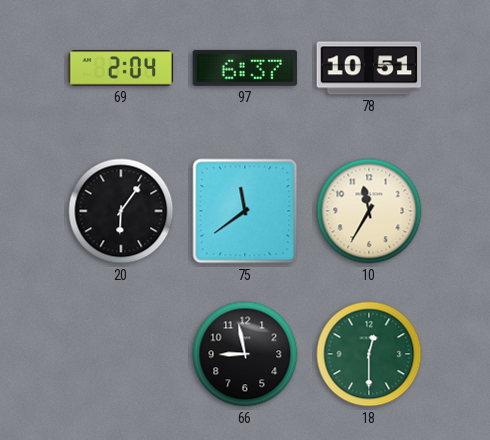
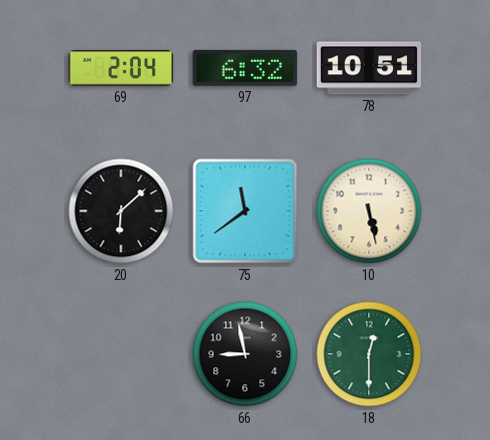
97: 6:37 -> 6:32
20: 6:06 -> 6:08
10: 11:35 -> 5:28
